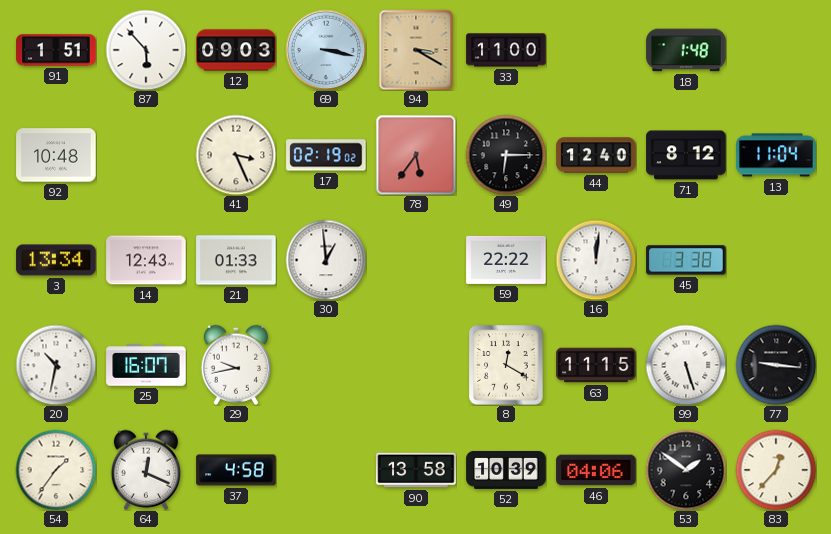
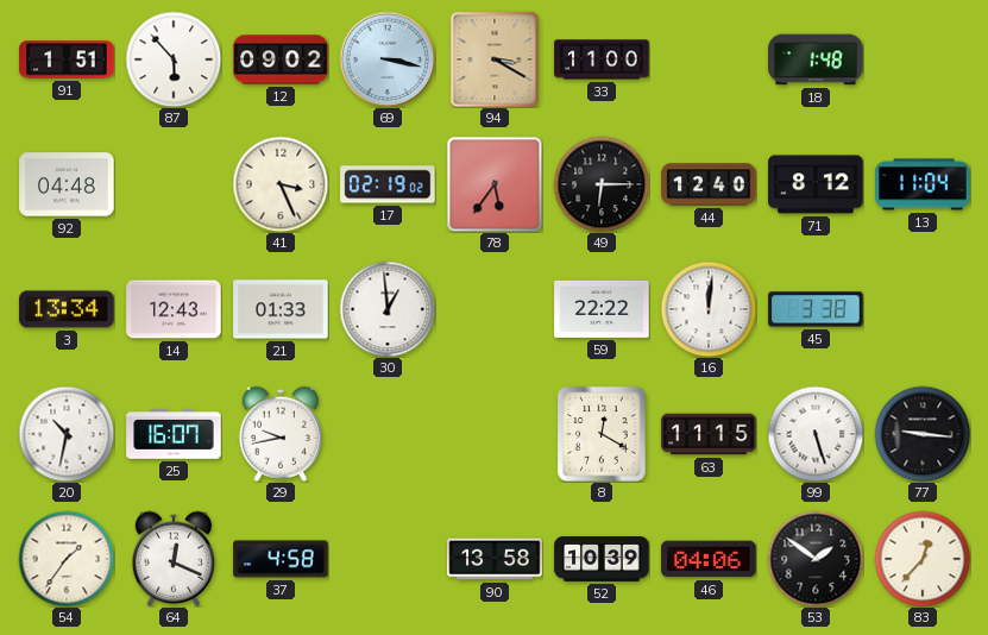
12: 09:03 -> 09:02
92: 10:48 -> 04:48
